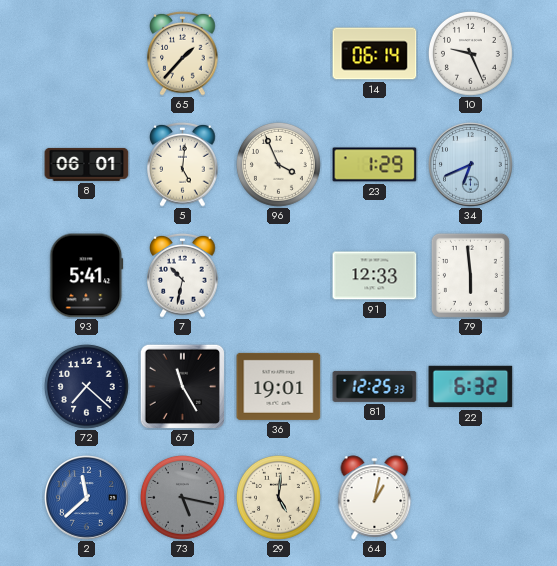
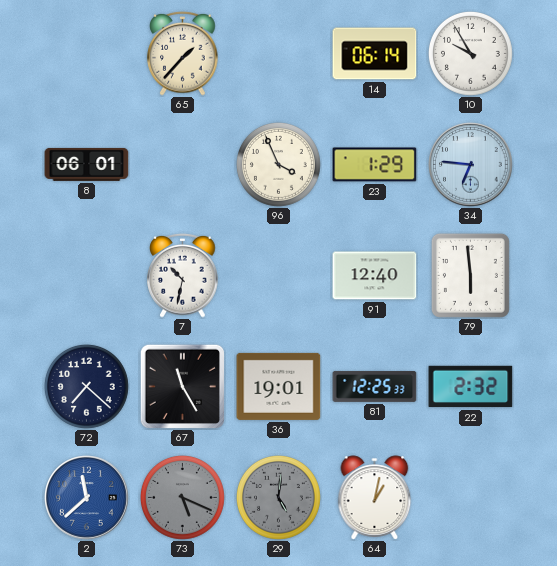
10: 9:26 -> 9:55
5: 5:01 -> none
34: 6:41 -> 6:46
93: 5:41 -> none
91: 12:33 -> 12:40
22: 6:32 -> 2:32
73: 5:17 -> 5:19
29 dial: cream -> grey
